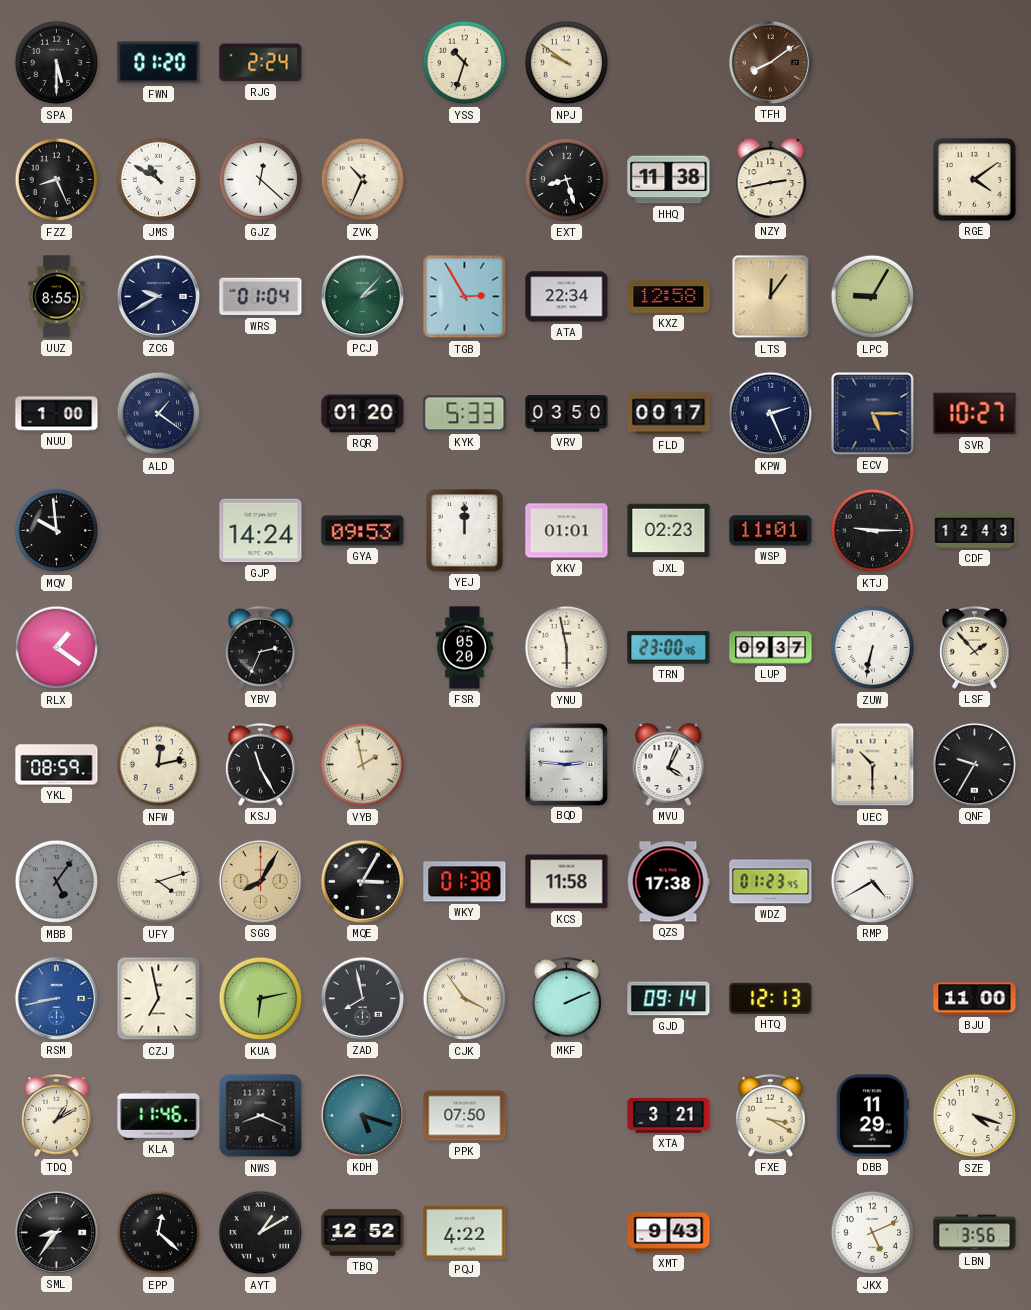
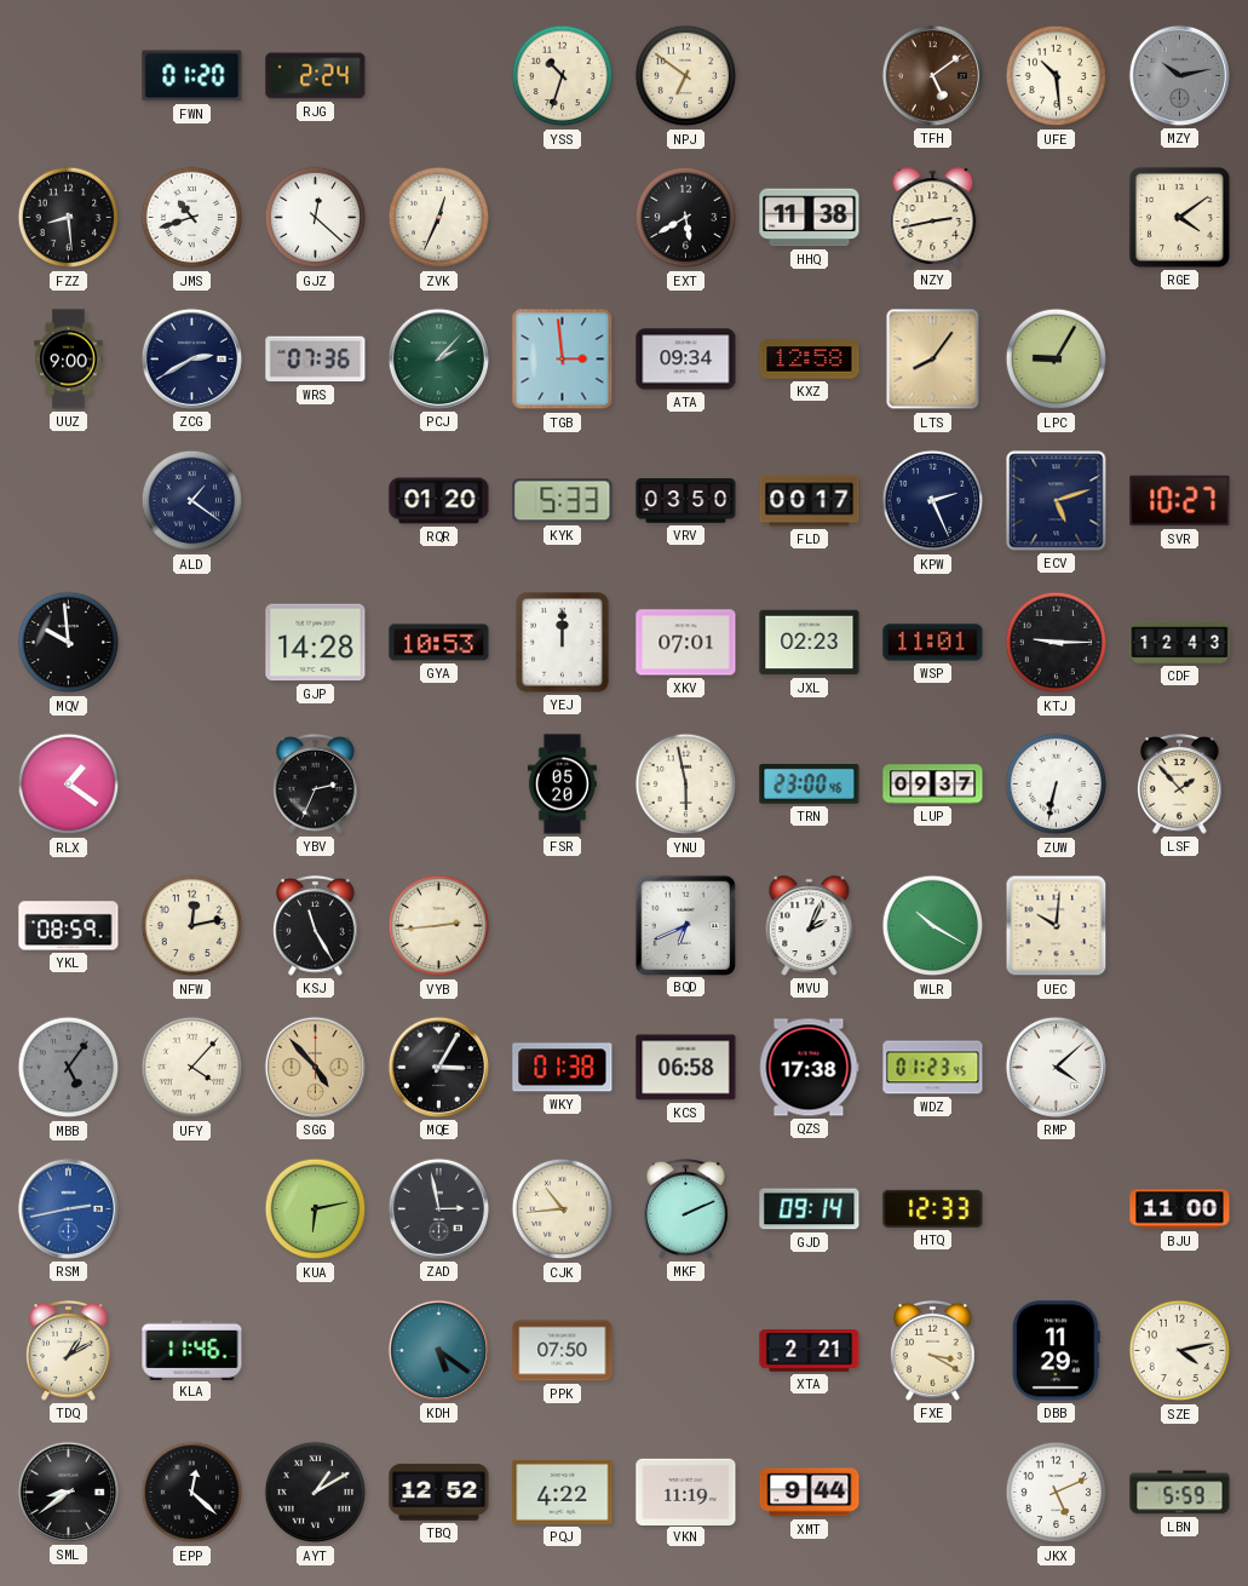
SPA: 5:30 -> none
NPJ: 9:51 -> 6:51
TFH: 8:09 -> 5:09
UFE: none -> 10:29
MZY: none -> 10:13
FZZ: 8:26 -> 8:29
JMS: 10:50 -> 10:42
ZVK: 10:34 -> 12:34
EXT: 8:27 -> 5:40
UUZ: 8:55 -> 9:00
ZCG: 9:40 -> 2:40
WRS: 01:04 -> 07:36
TGB: 2:55 -> 2:59
ATA: 22:34 -> 09:34
LTS: 12:06 -> 8:06
NUU: 1:00 -> none
ECV: 5:15 -> 5:12
GJP: 14:24 -> 14:28
GYA: 09:53 -> 10:53
XKV: 01:01 -> 07:01
VYB: 1:58 -> 2:44
BQD: 2:46 -> 6:41
MVU: 4:04 -> 2:04
WLR: none -> 10:20
UEC: 10:30 -> 10:01
QNF: 9:35 -> none
UFY: 4:12 -> 4:07
SGG: 8:05 -> 4:53
KCS: 11:58 -> 06:58
RMP: 4:40 -> 4:08
RSM: 8:43 -> 2:43
CZJ: 6:58 -> none
ZAD: 7:58 -> 2:58
CJK: 3:54 -> 10:44
HTQ: 12:13 -> 12:33
NWS: 8:19 -> none
KDH: 5:18 -> 5:21
XTA: 3:21 -> 2:21
SZE: 4:18 -> 4:13
SML: 8:36 -> 8:39
VKN: none -> 11:19
XMT: 9:43 -> 9:44
LBN: 3:56 -> 5:59
